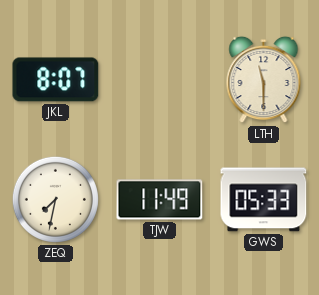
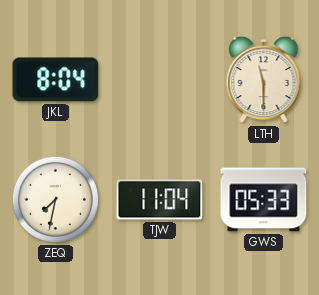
JKL: 8:07 -> 8:04
TJW: 11:49 -> 11:04
